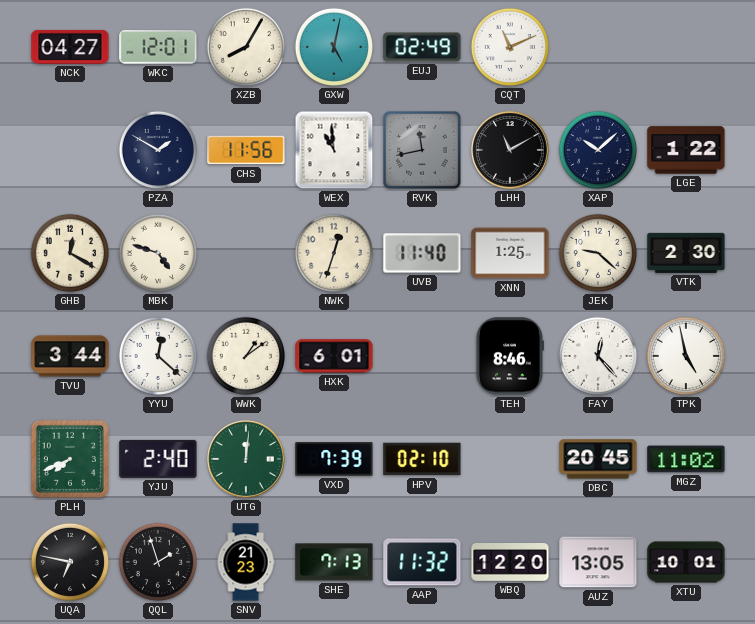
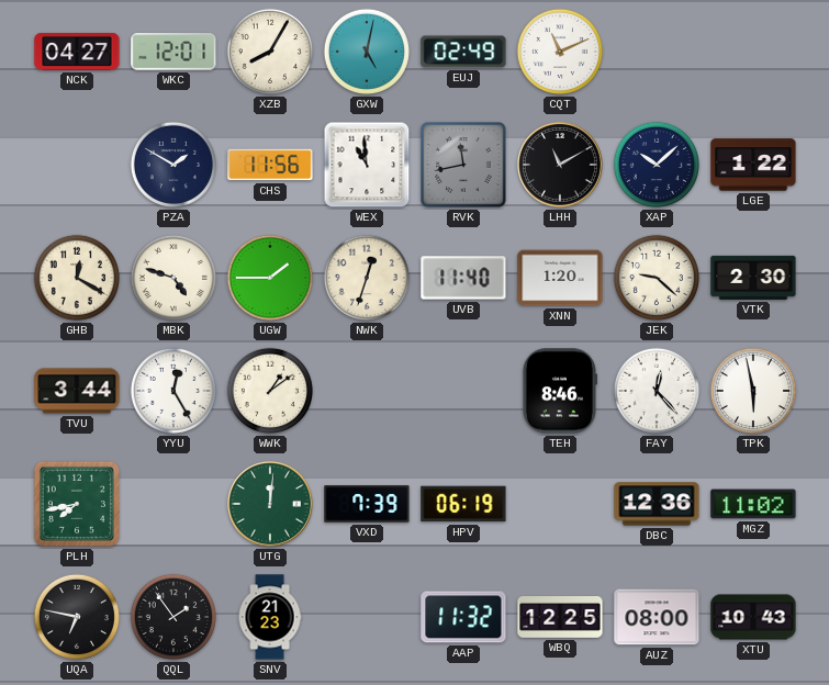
UGW: none -> 1:45
XNN: 1:25 -> 1:20
YYU: 12:22 -> 12:25
HXK: 6:01 -> none
TPK: 4:58 -> 5:58
PLH: 7:41 -> 7:43
YJU: 2:40 -> none
HPV: 02:10 -> 06:19
DBC: 20:45 -> 12:36
QQL: 1:57 -> 1:54
SHE: 7:13 -> none
WBQ: 12:20 -> 12:25
AUZ: 13:05 -> 08:00
XTU: 10:01 -> 10:43
